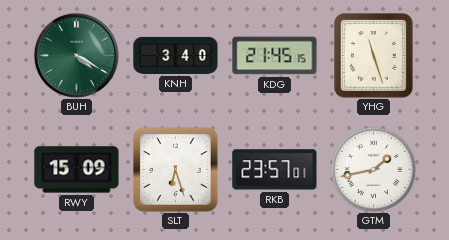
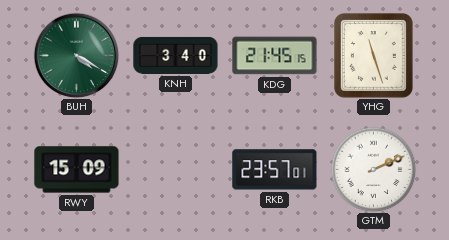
SLT: 6:27 -> none
GTM: 1:43 -> 2:11
